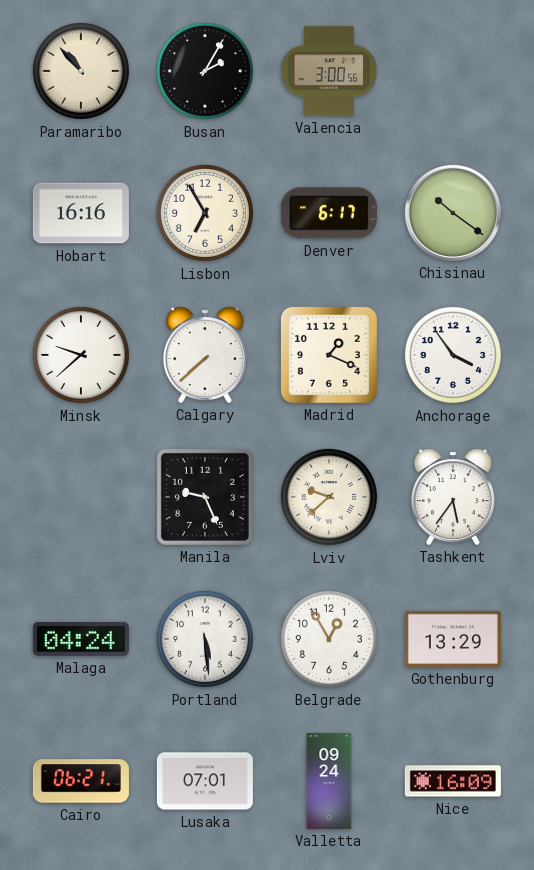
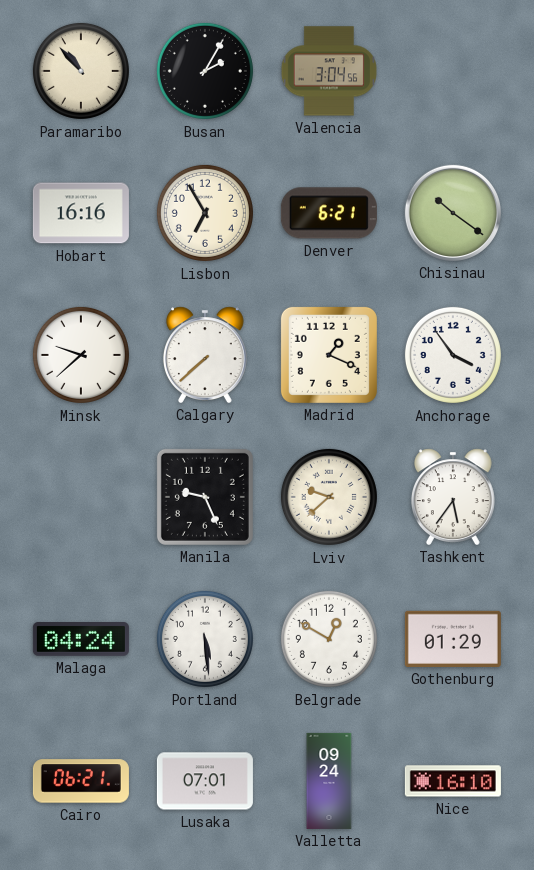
Valencia: 3:00 -> 3:04
Denver: 6:17 -> 6:21
Belgrade: 12:55 -> 12:50
Gothenburg: 13:29 -> 01:29
Nice: 16:09 -> 16:10
